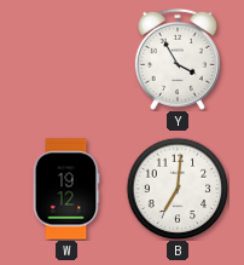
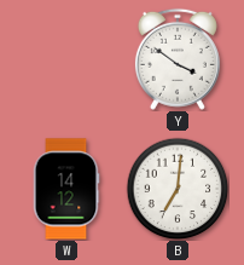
Y: 3:55 -> 3:51
W: 19:12 -> 14:12
